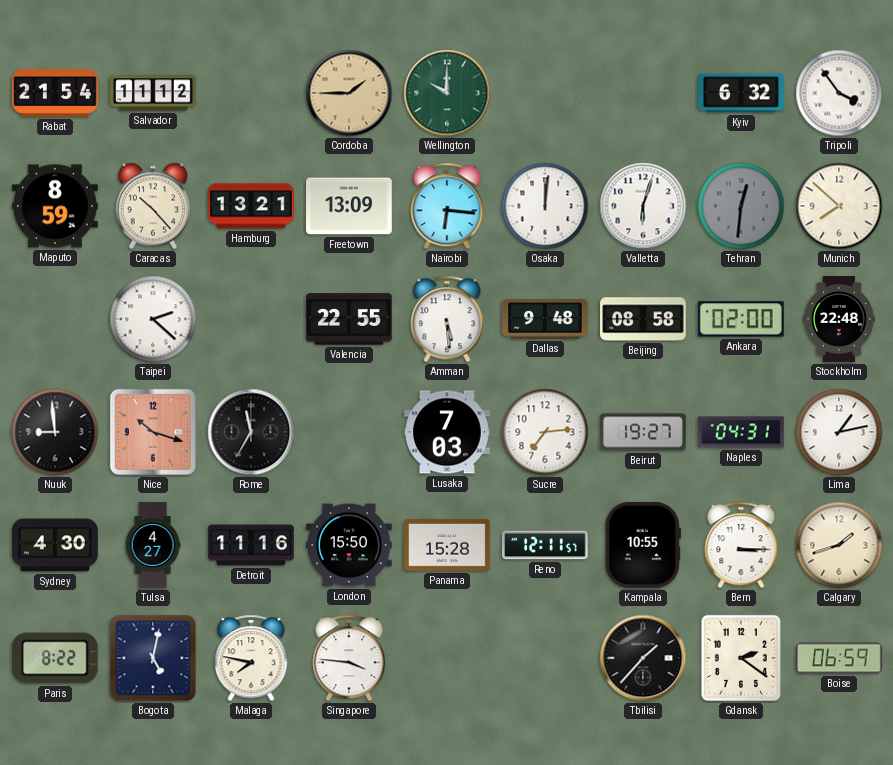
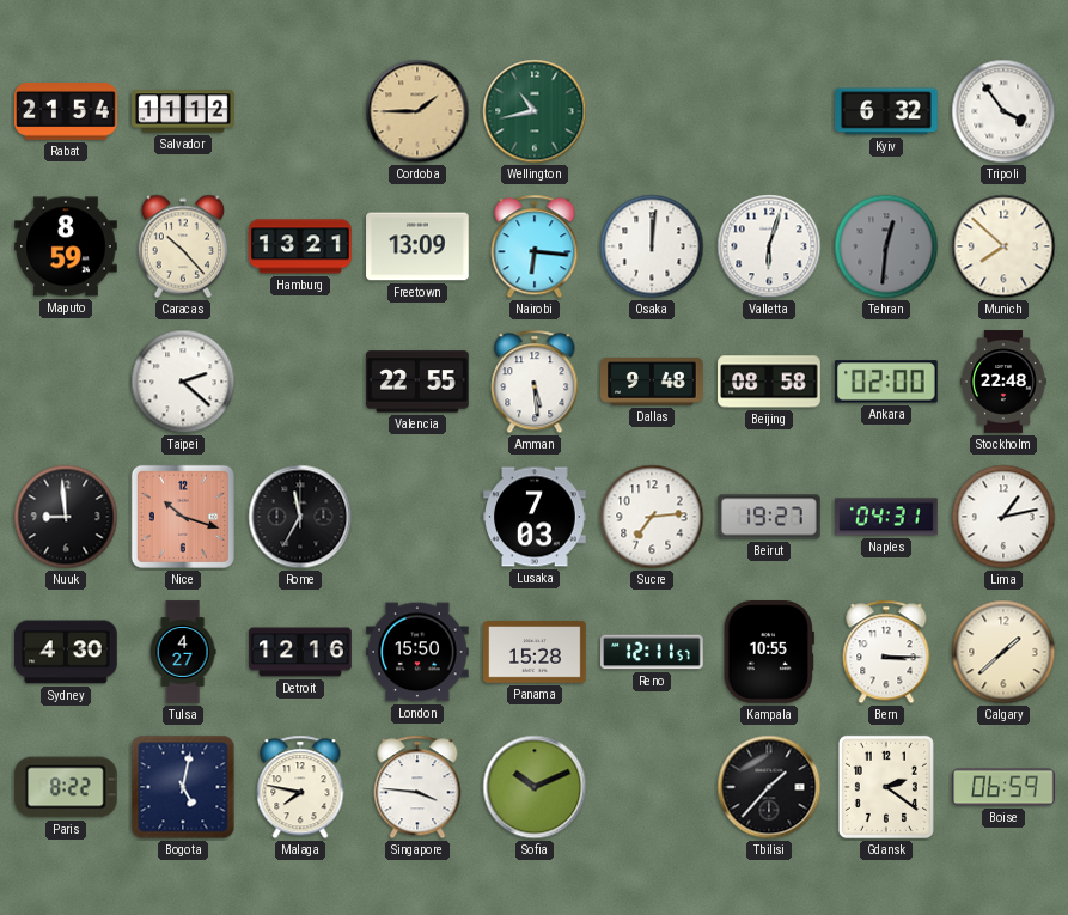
Wellington: 10:00 -> 10:43
Detroit: 11:16 -> 12:16
Calgary: 1:42 -> 1:38
Sofia: none -> 10:11
